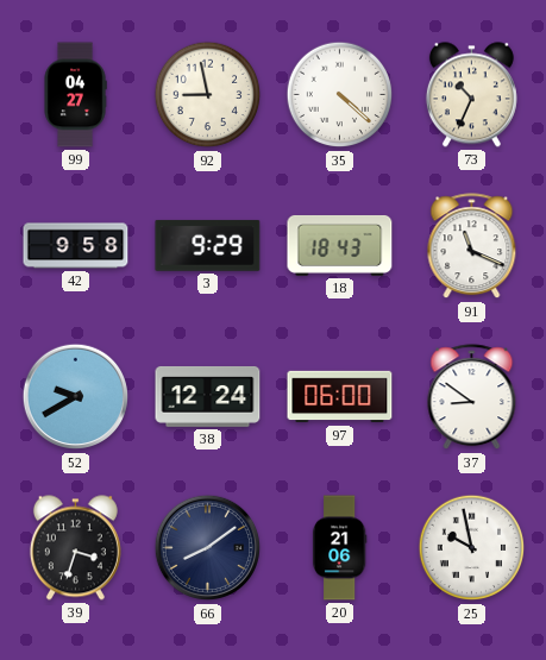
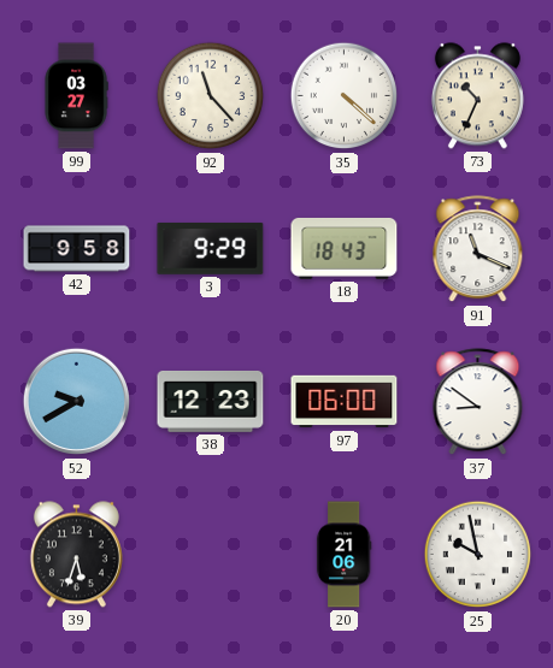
99: 04:27 -> 03:27
92: 8:58 -> 11:23
38: 12:24 -> 12:23
39: 3:33 -> 5:33
66: 8:09 -> none
